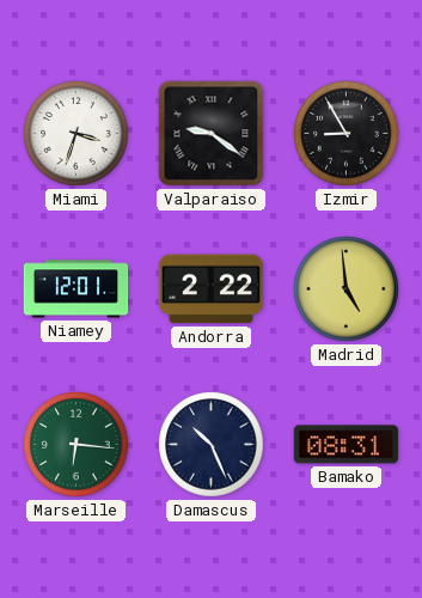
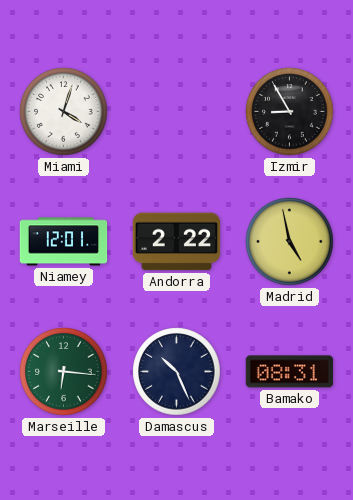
Miami: 3:33 -> 4:03
Valparaiso: 9:21 -> none
Madrid: 4:59 -> 4:58
